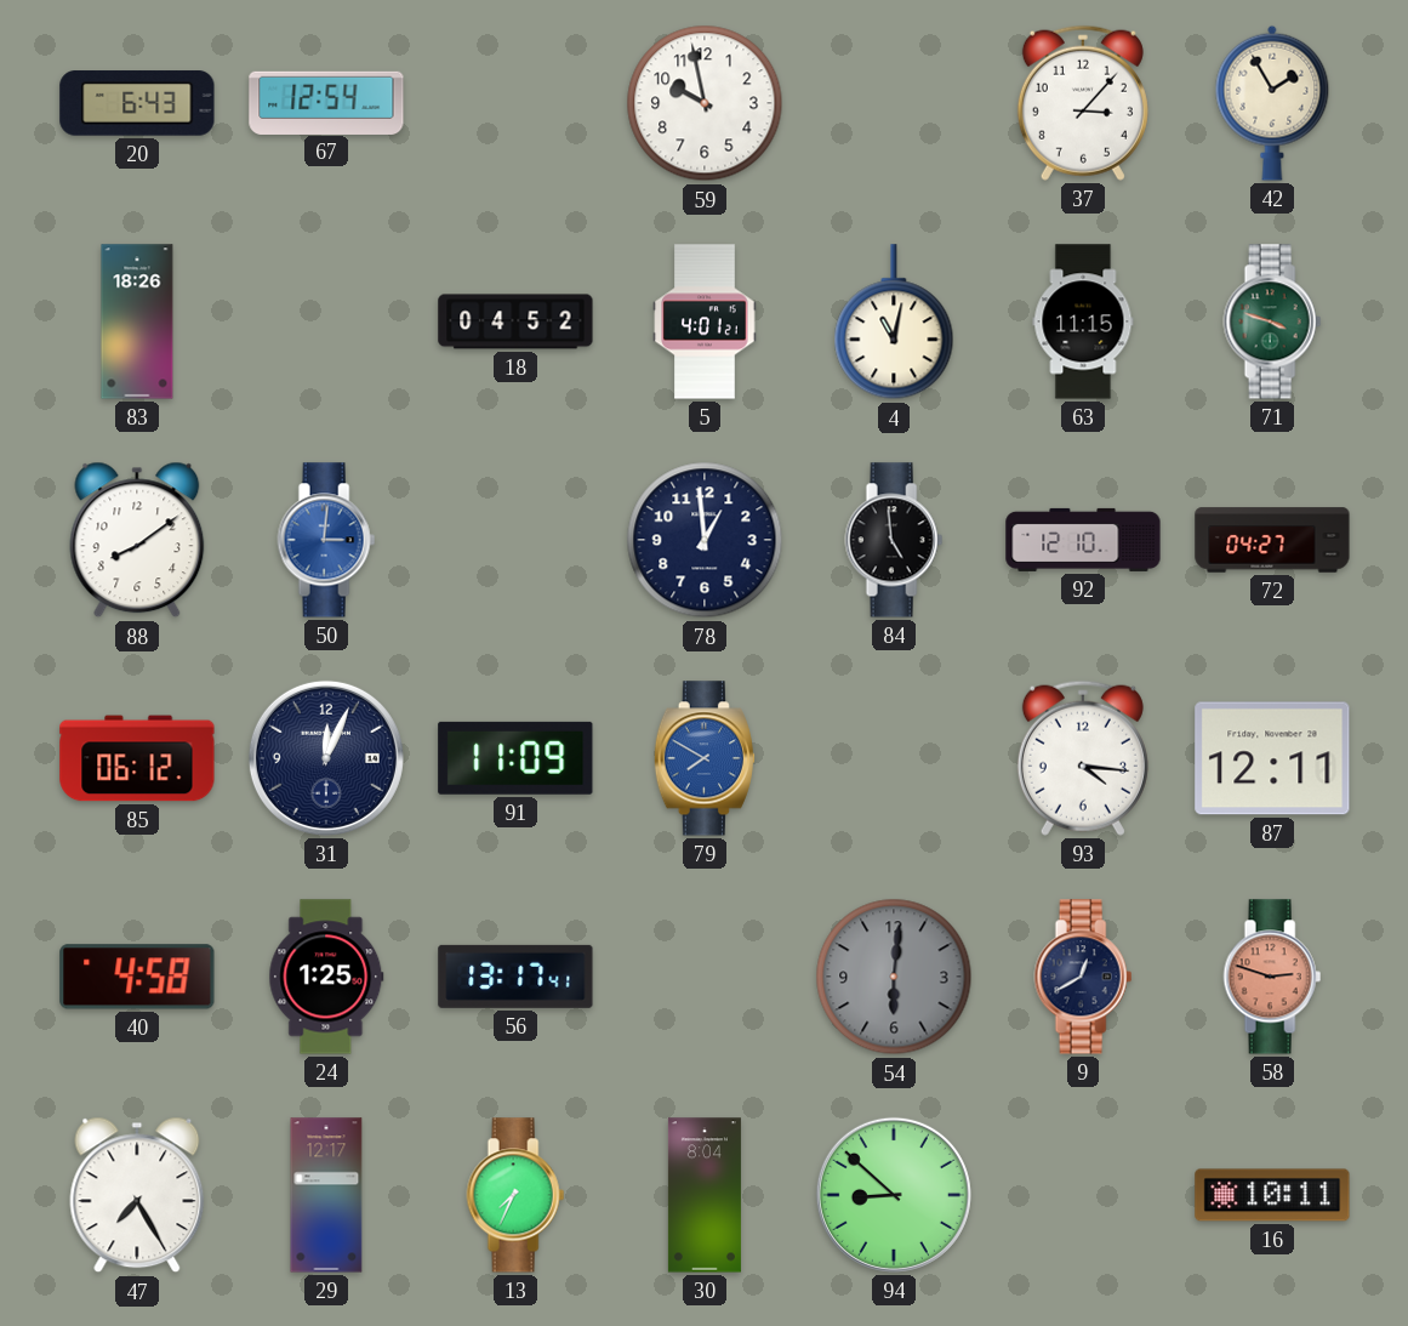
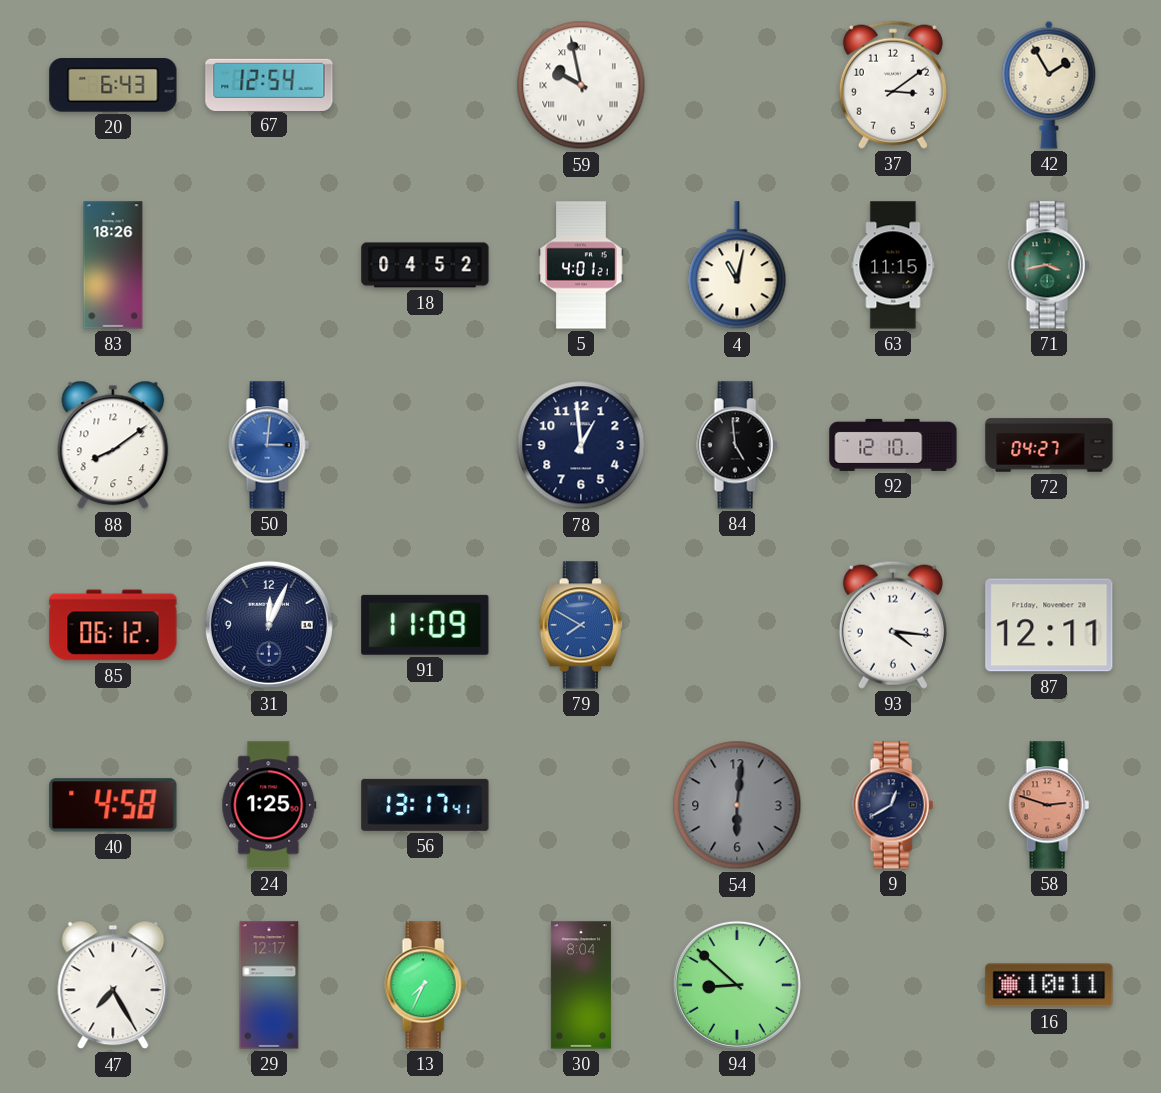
59 numerals: Arabic -> Roman
37: 3:07 -> 3:09
71: 3:48 -> 3:43
